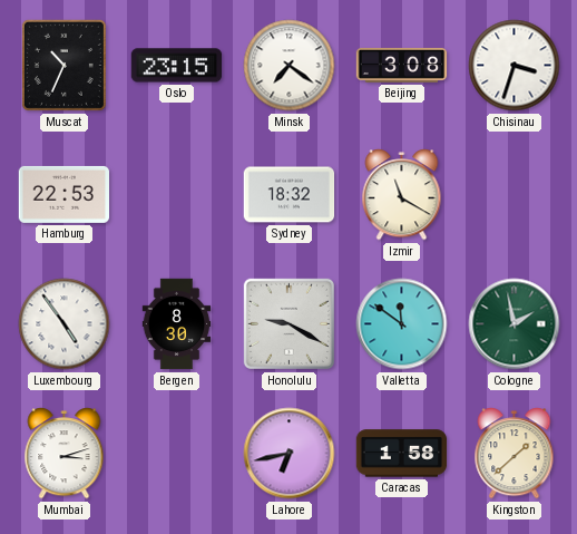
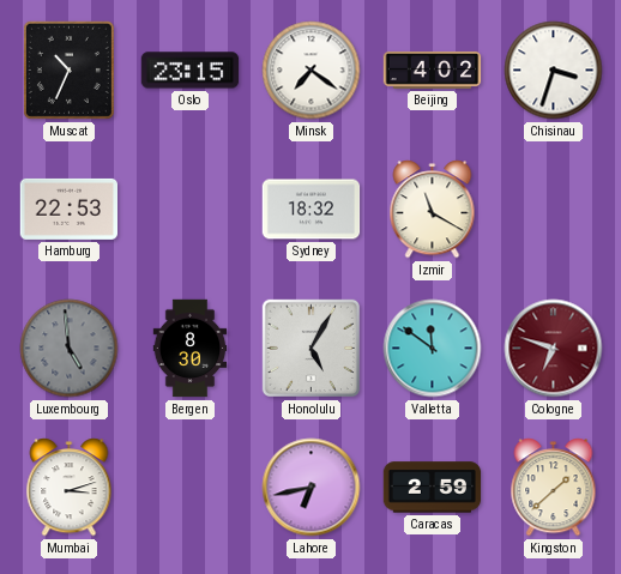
Beijing: 3:08 -> 4:02
Luxembourg: 4:54 -> 4:59
Luxembourg dial: white -> grey
Honolulu: 9:20 -> 5:05
Cologne: 1:58 -> 6:48
Cologne dial: green -> burgundy
Caracas: 1:58 -> 2:59
